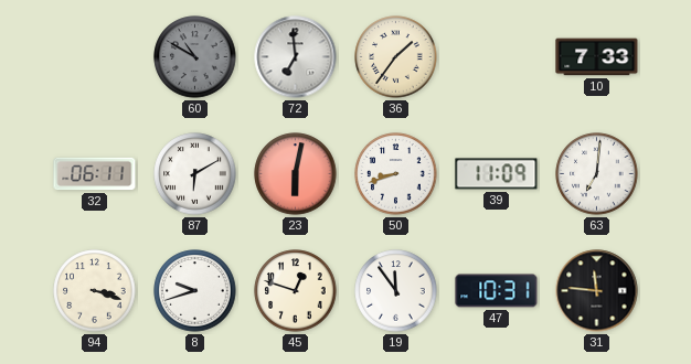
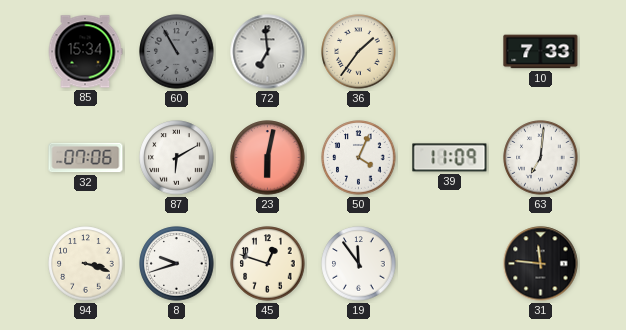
85: none -> 15:34
60: 10:50 -> 10:55
32: 06:11 -> 07:06
50: 8:42 -> 4:04
47: 10:31 -> none
